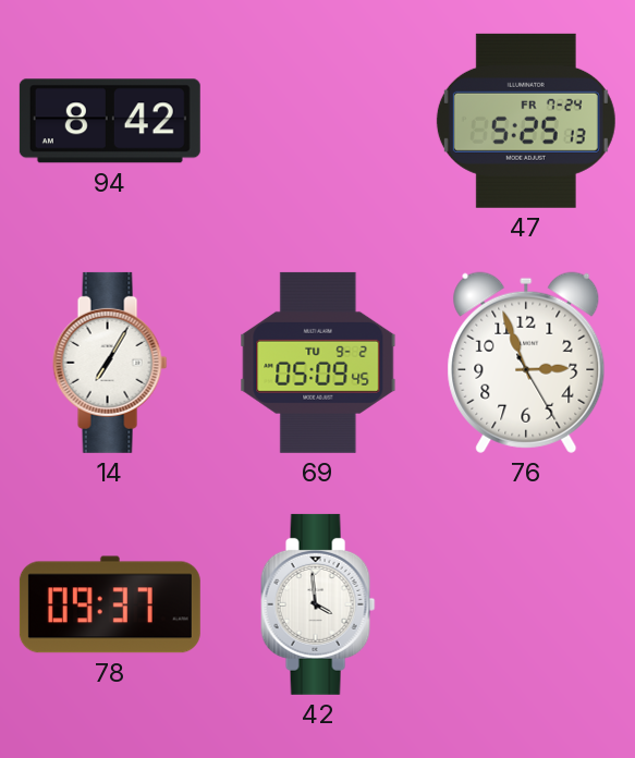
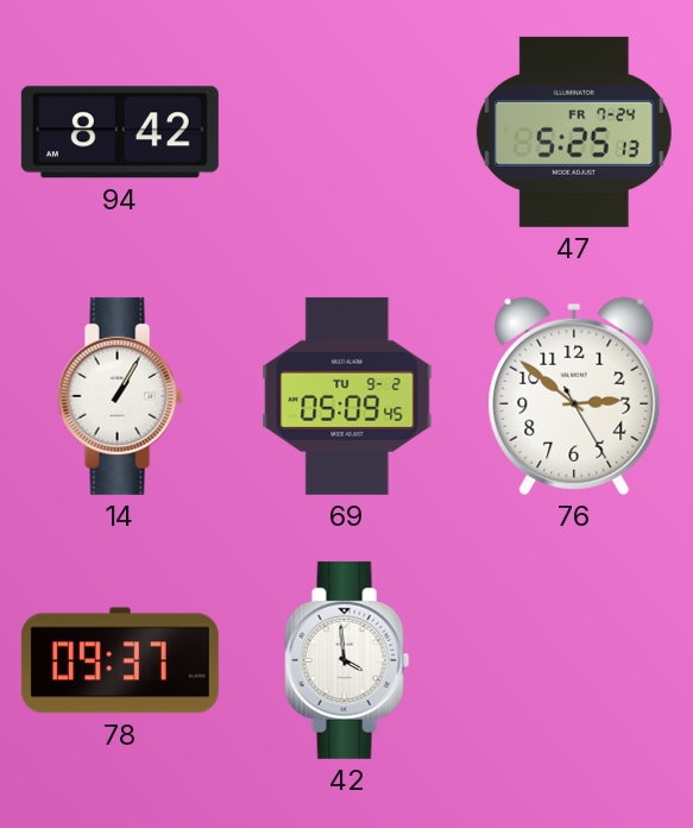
14: 7:05 -> 1:05
76: 2:56 -> 2:51
